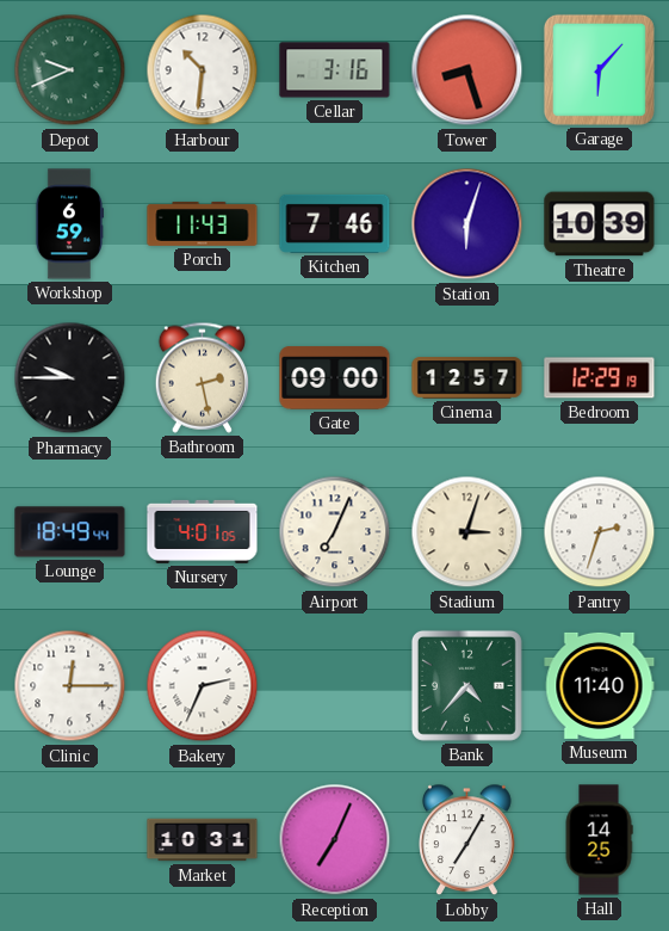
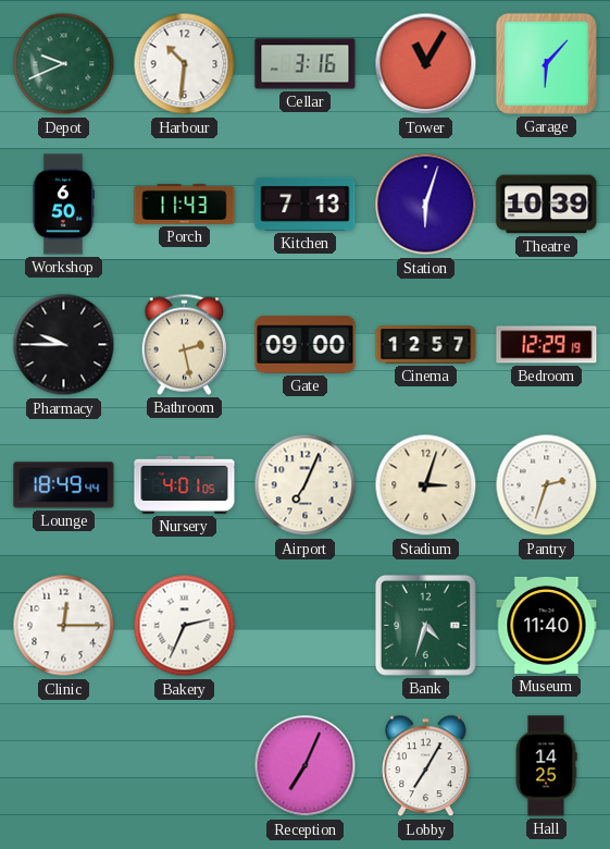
Tower: 8:27 -> 11:05
Workshop: 6:59 -> 6:50
Kitchen: 7:46 -> 7:13
Bank: 4:37 -> 4:33
Market: 10:31 -> none
